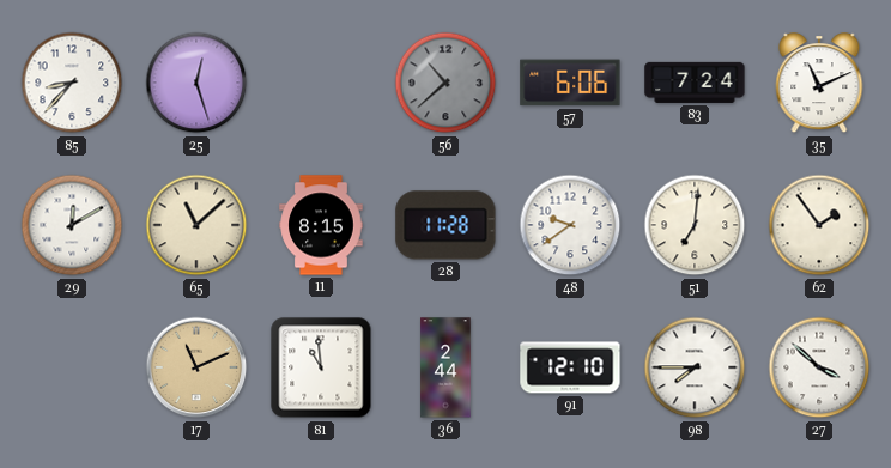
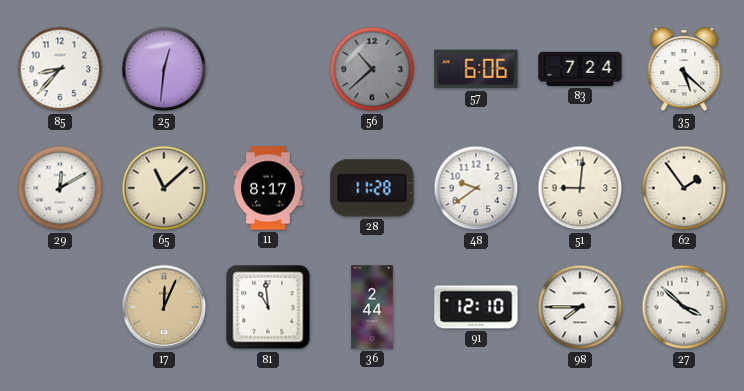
25: 12:27 -> 12:31
35: 11:11 -> 5:22
11: 8:15 -> 8:17
51: 7:01 -> 9:01
17: 11:11 -> 12:04
